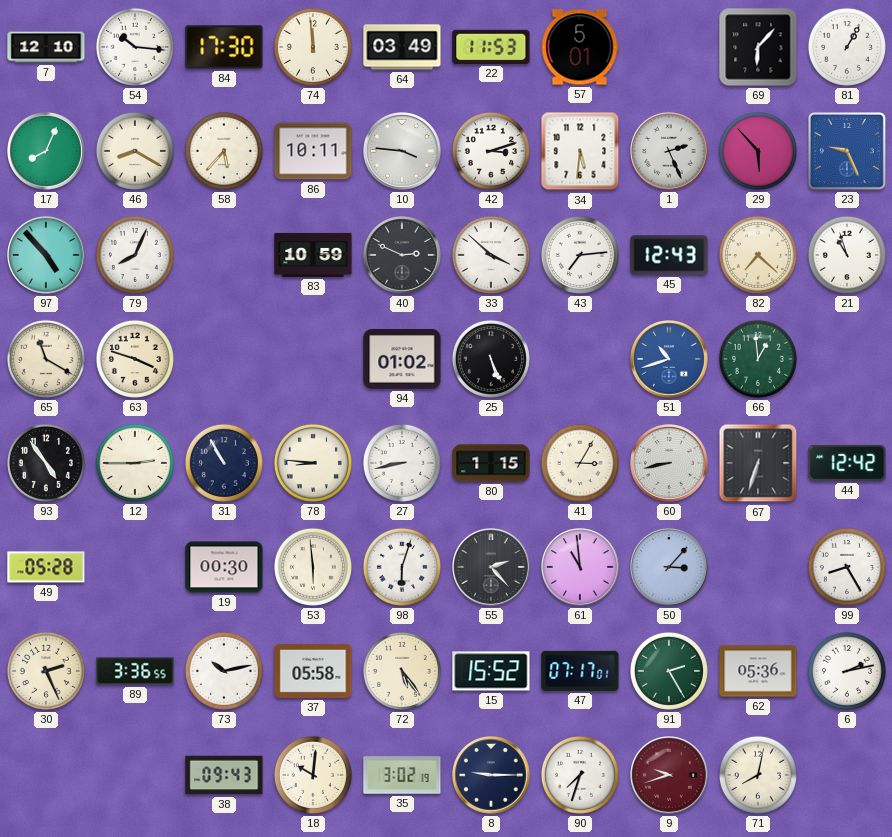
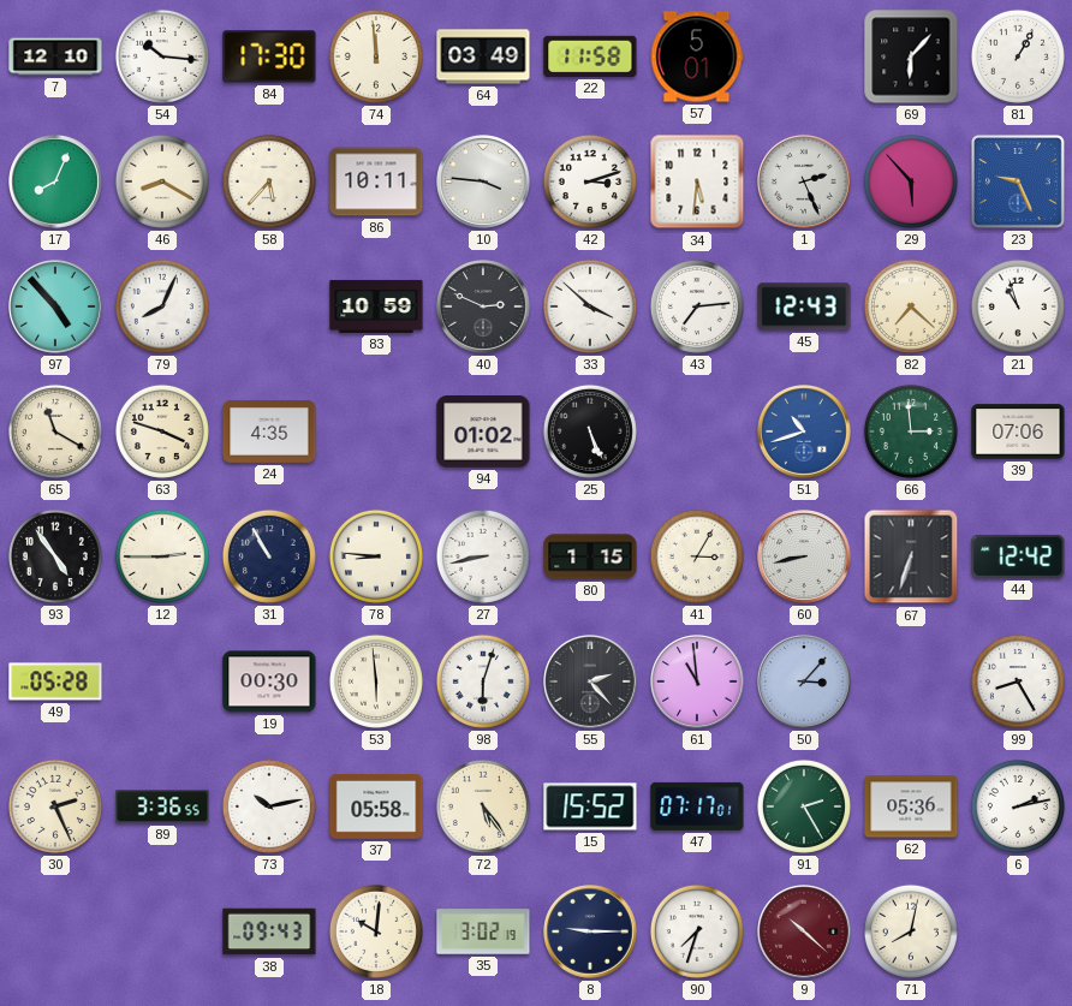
22: 11:53 -> 11:58
24: none -> 4:35
66: 12:59 -> 2:59
39: none -> 07:06
9: 9:42 -> 10:22
